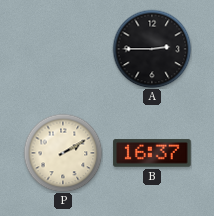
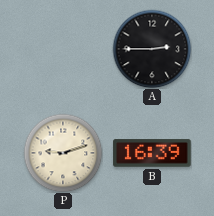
P: 2:10 -> 9:12
B: 16:37 -> 16:39
